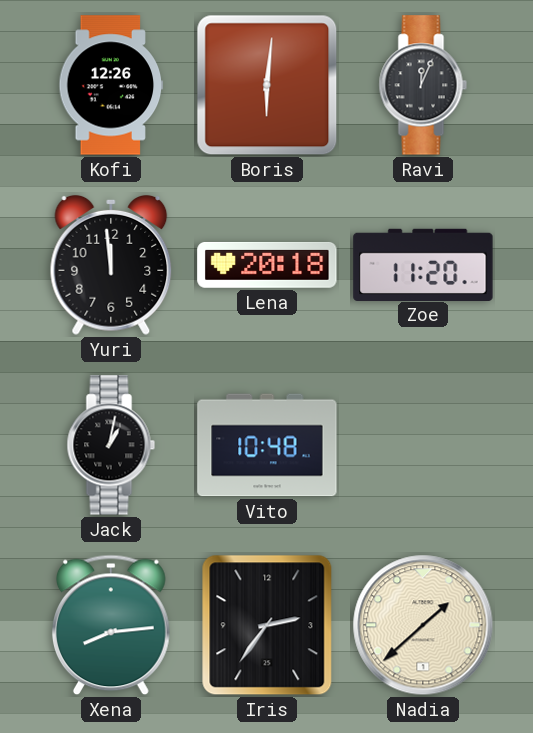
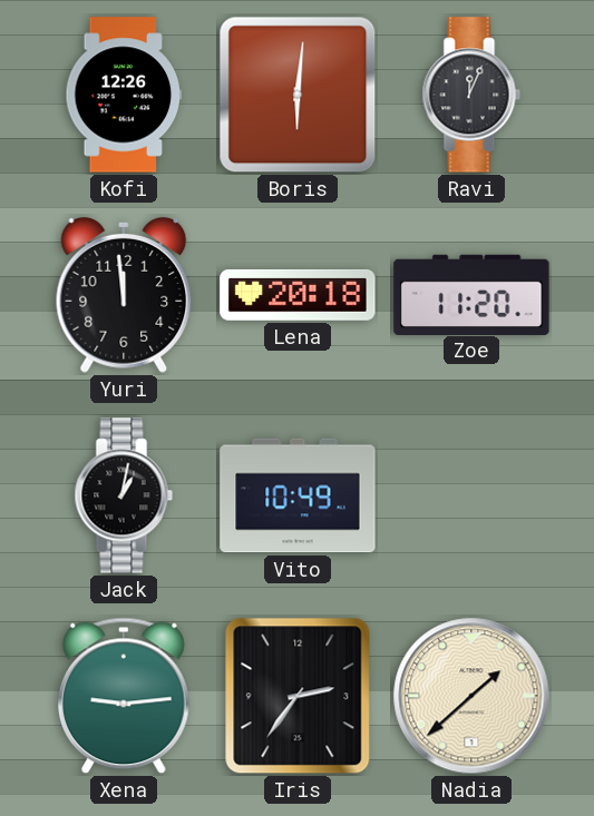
Vito: 10:48 -> 10:49
Xena: 8:14 -> 9:14
